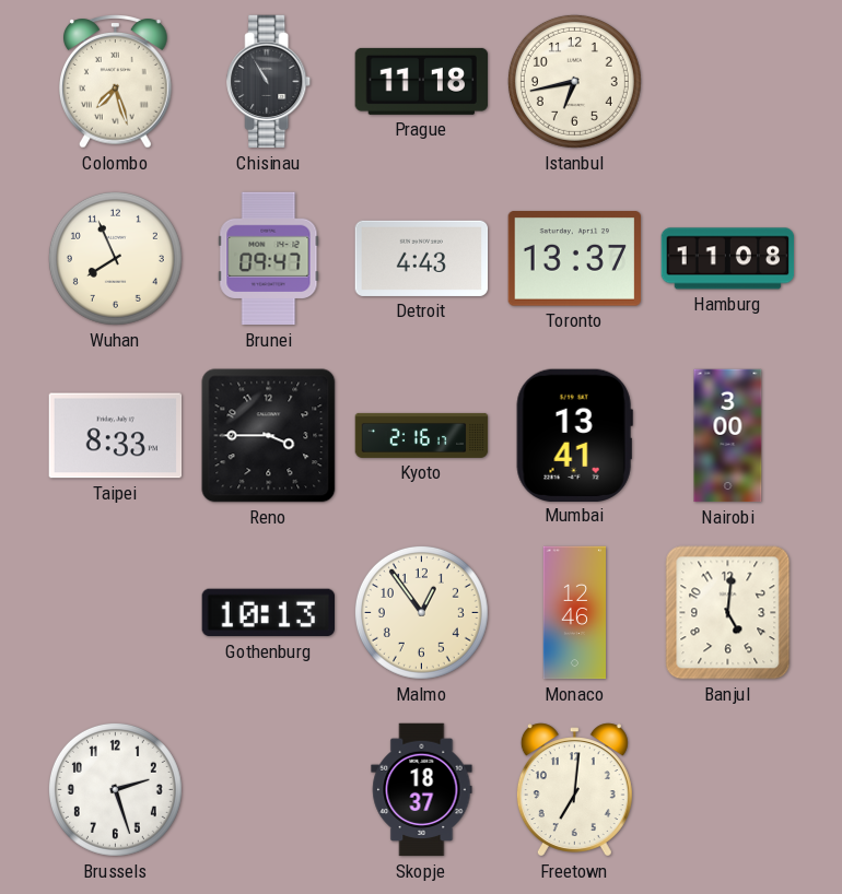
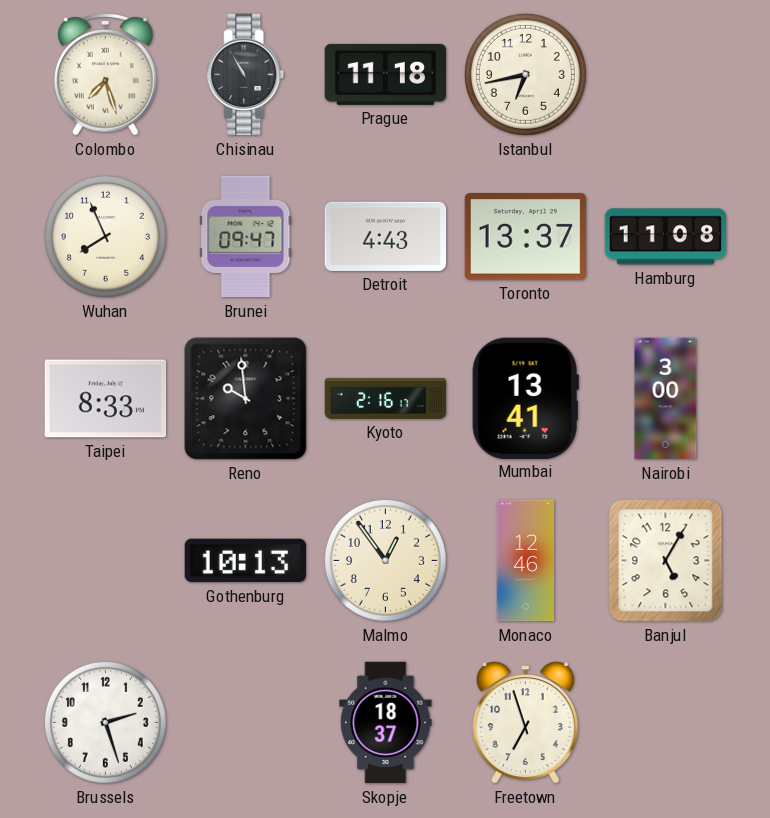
Reno: 3:45 -> 9:59
Banjul: 5:01 -> 5:05
Freetown: 7:01 -> 6:57
